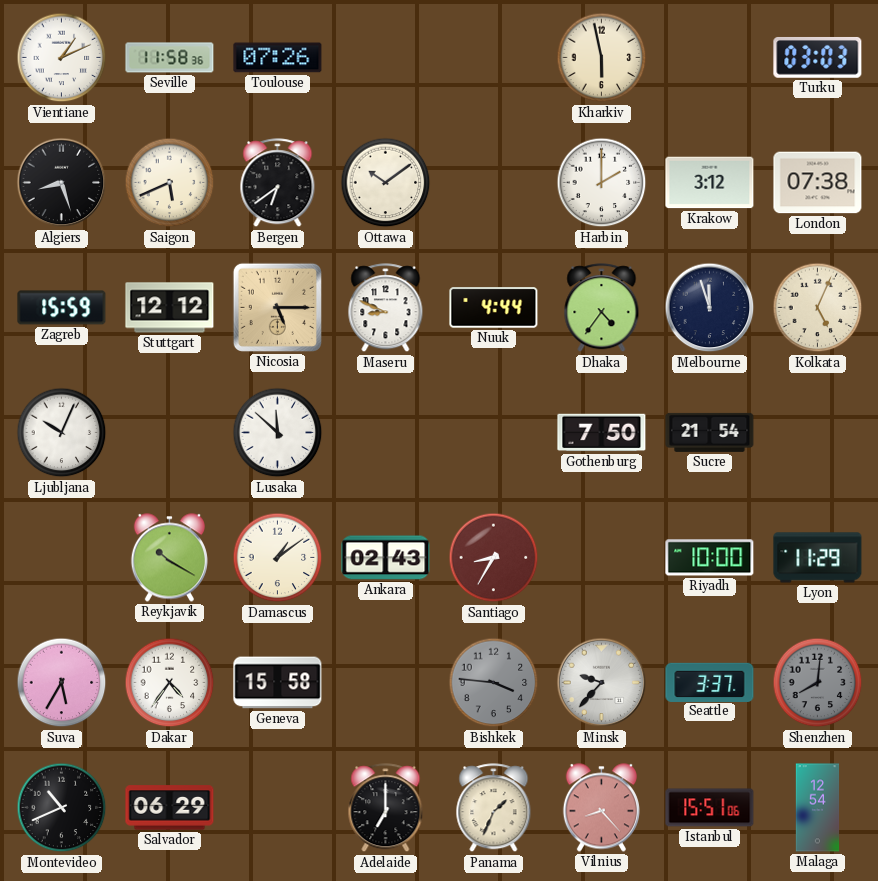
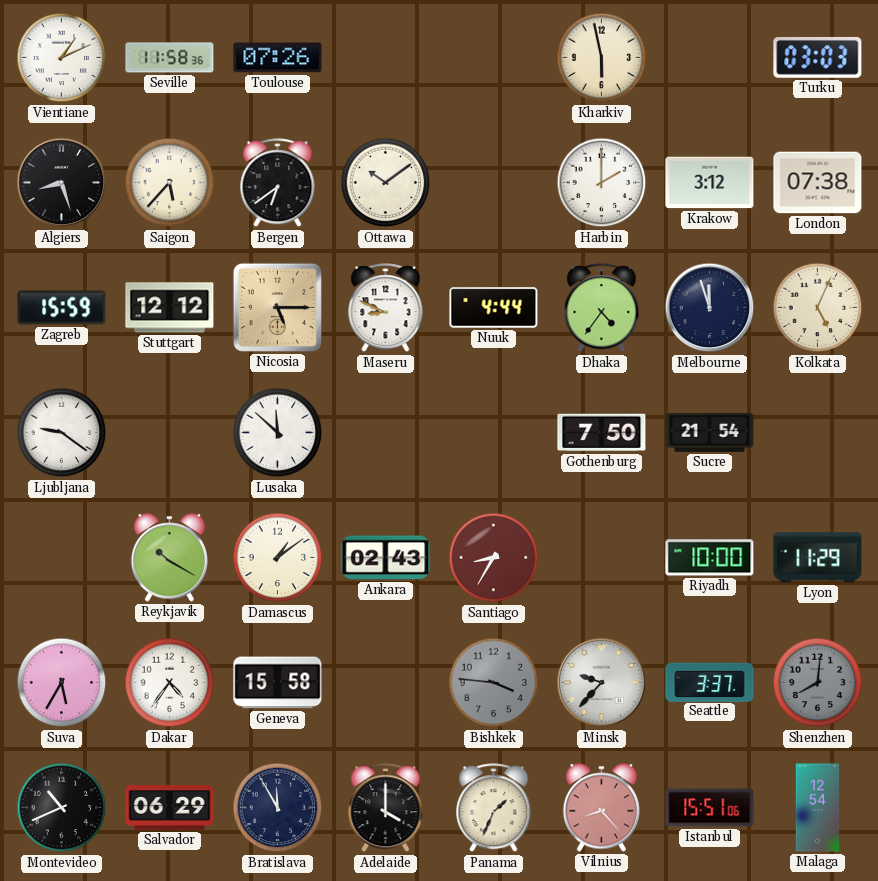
Saigon: 5:41 -> 5:37
Ljubljana: 10:04 -> 9:21
Bratislava: none -> 11:55
Adelaide: 7:00 -> 4:00
